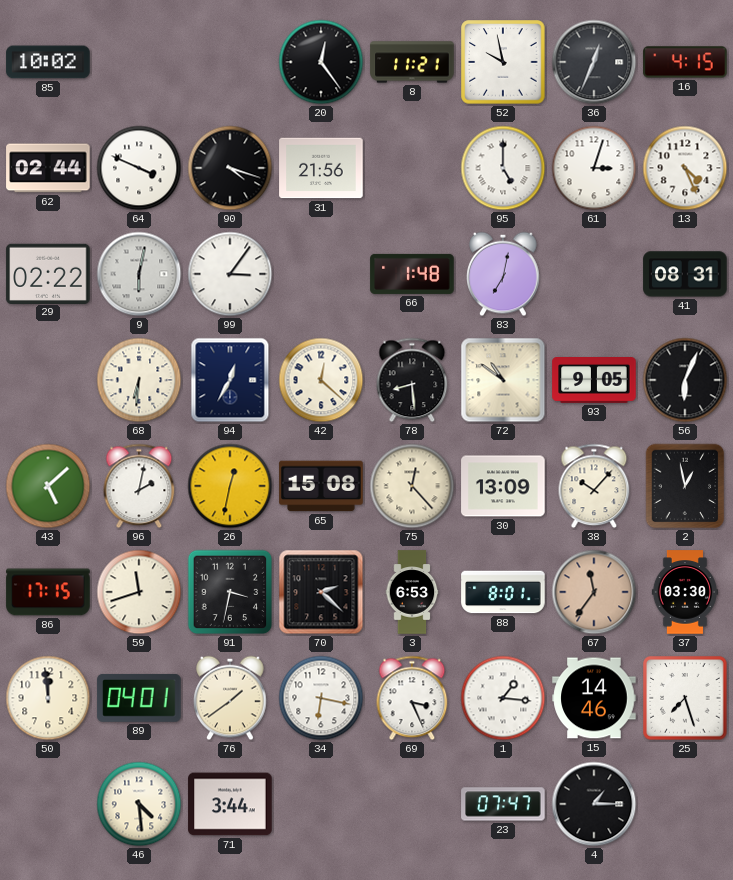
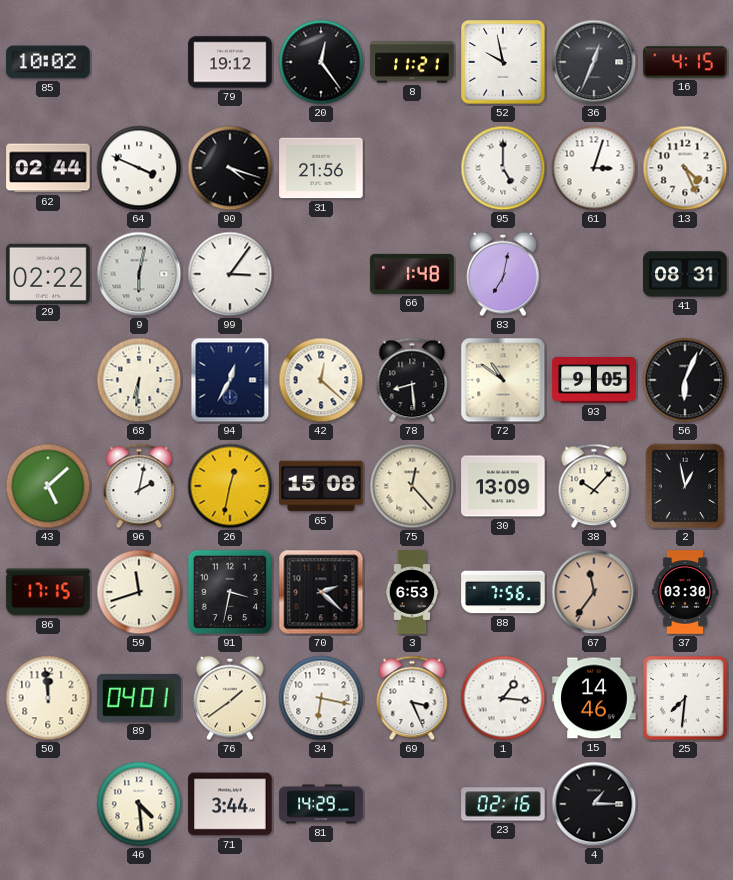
79: none -> 19:12
88: 8:01 -> 7:56
25: 7:27 -> 7:31
81: none -> 14:29
23: 07:47 -> 02:16
